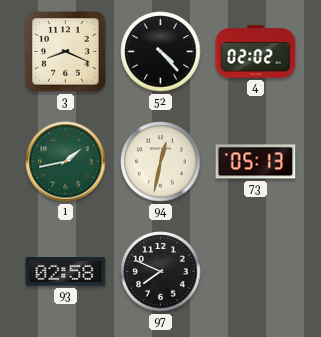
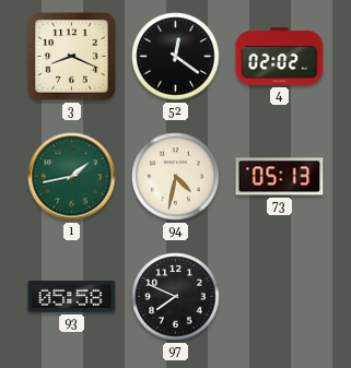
52: 4:23 -> 12:21
94: 12:32 -> 4:32
93: 02:58 -> 05:58
